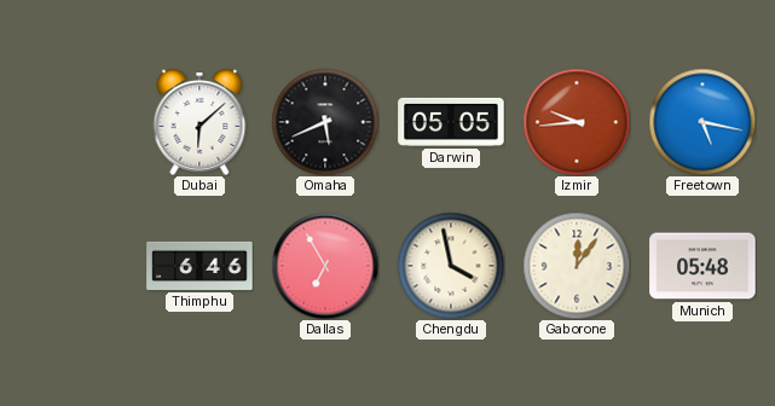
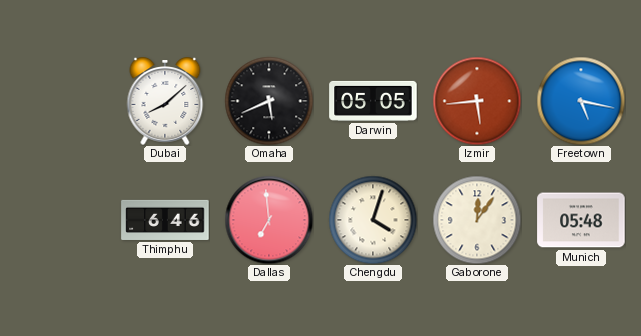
Dubai: 6:08 -> 8:08
Izmir: 9:44 -> 5:44
Dallas: 6:55 -> 6:59
Chengdu: 3:58 -> 4:03
